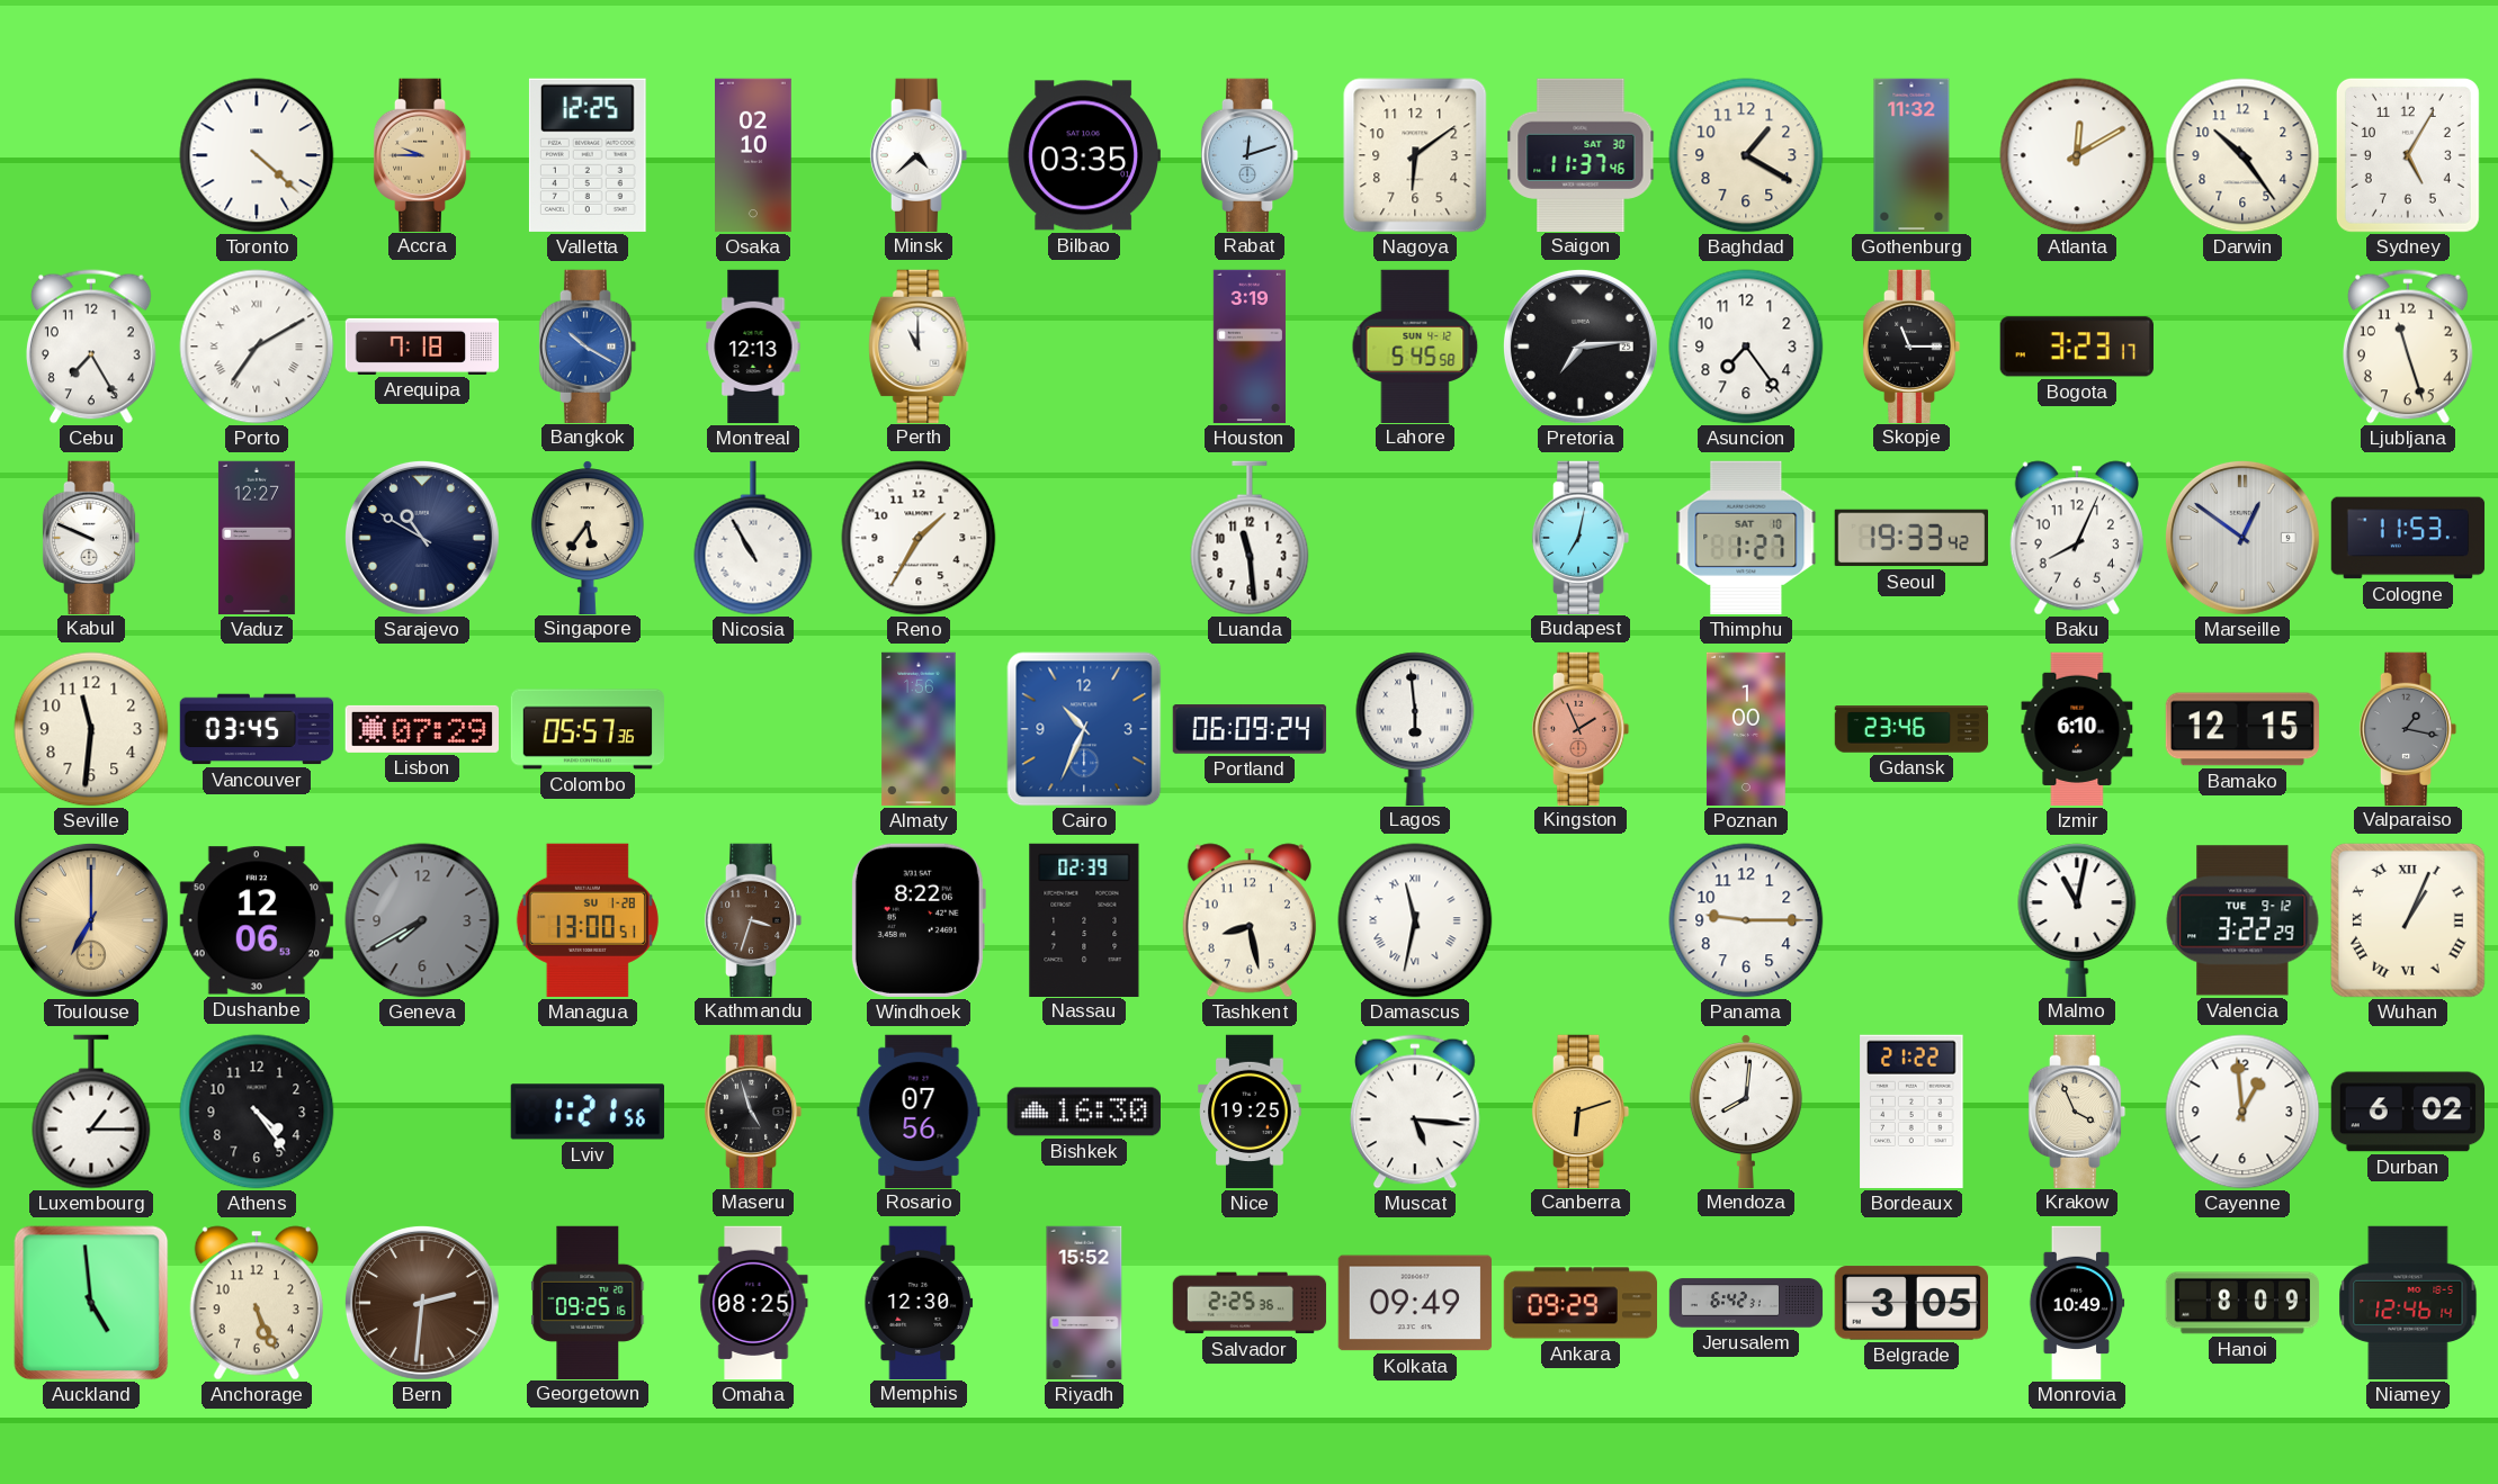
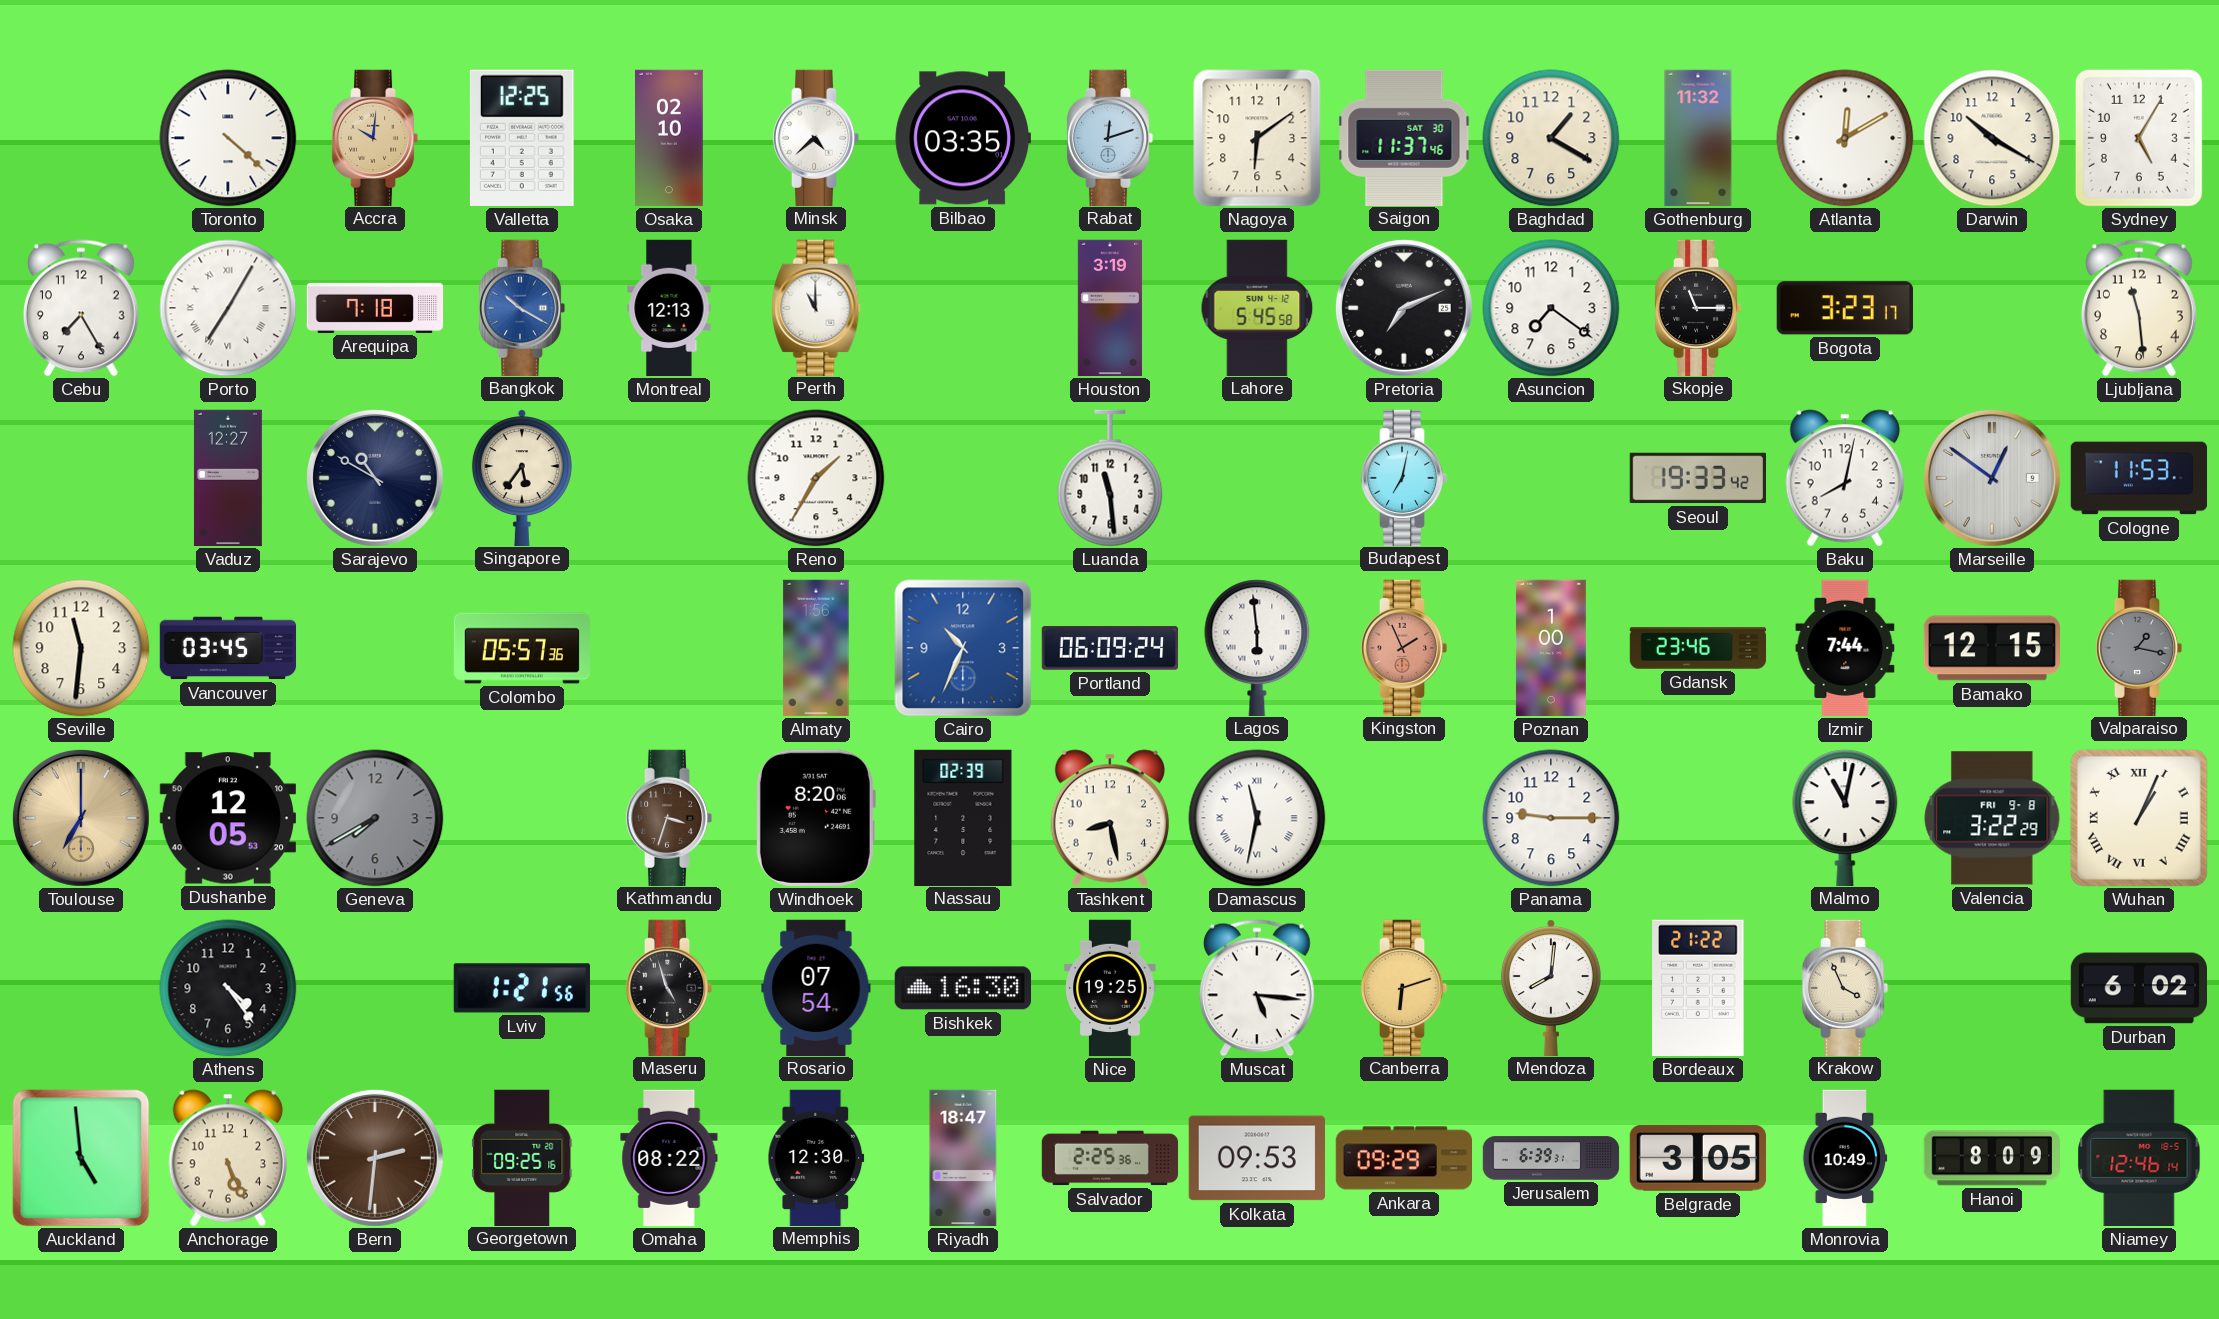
Accra: 9:45 -> 10:01
Darwin: 10:24 -> 10:20
Porto: 7:10 -> 7:05
Pretoria: 7:14 -> 7:11
Asuncion: 7:24 -> 7:21
Ljubljana: 11:27 -> 11:29
Kabul: 9:49 -> none
Nicosia: 10:55 -> none
Thimphu: 1:27 -> none
Baku: 8:04 -> 8:02
Lisbon: 07:29 -> none
Izmir: 6:10 -> 7:44
Dushanbe: 12:06 -> 12:05
Managua: 13:00 -> none
Windhoek: 8:22 -> 8:20
Valencia date: TUE 9-12 -> FRI 9-8
Luxembourg: 1:15 -> none
Rosario: 07:56 -> 07:54
Cayenne: 12:59 -> none
Omaha: 08:25 -> 08:22
Riyadh: 15:52 -> 18:47
Kolkata: 09:49 -> 09:53
Jerusalem: 6:42 -> 6:39
